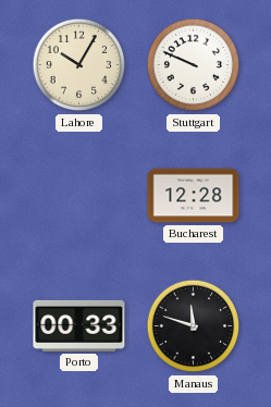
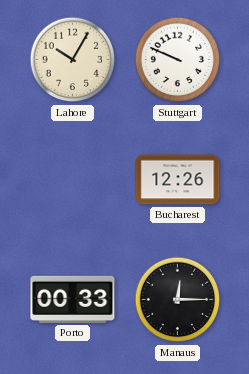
Bucharest: 12:28 -> 12:26
Manaus: 11:48 -> 12:15
